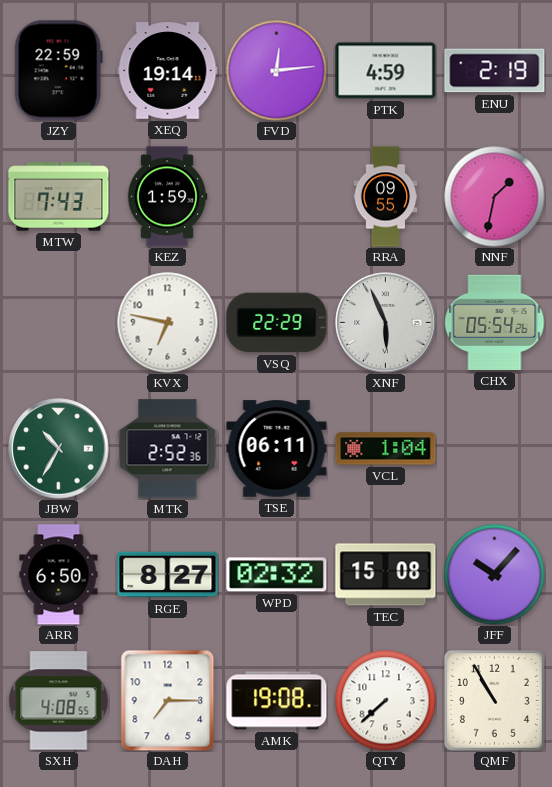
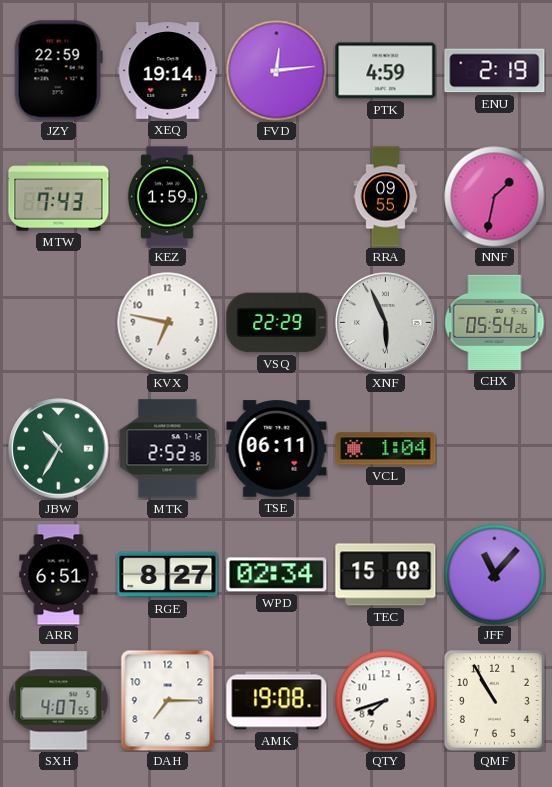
ARR: 6:50 -> 6:51
WPD: 02:32 -> 02:34
JFF: 10:07 -> 11:07
SXH: 4:08 -> 4:07
QTY: 7:38 -> 7:42
